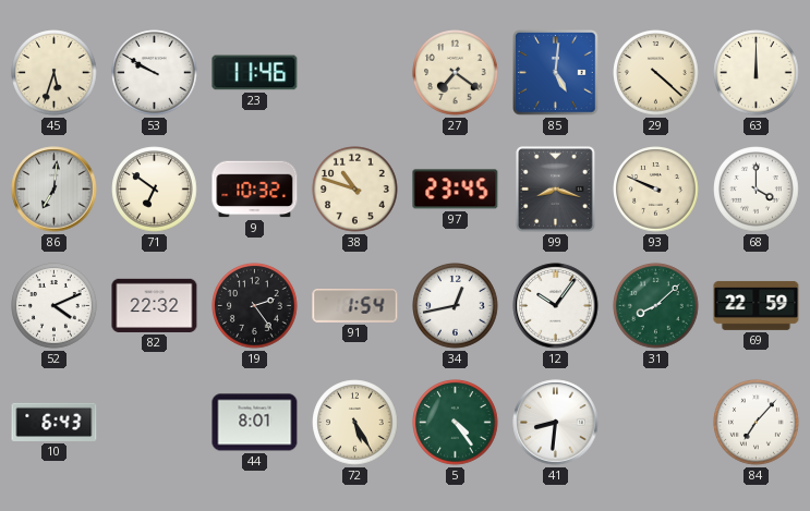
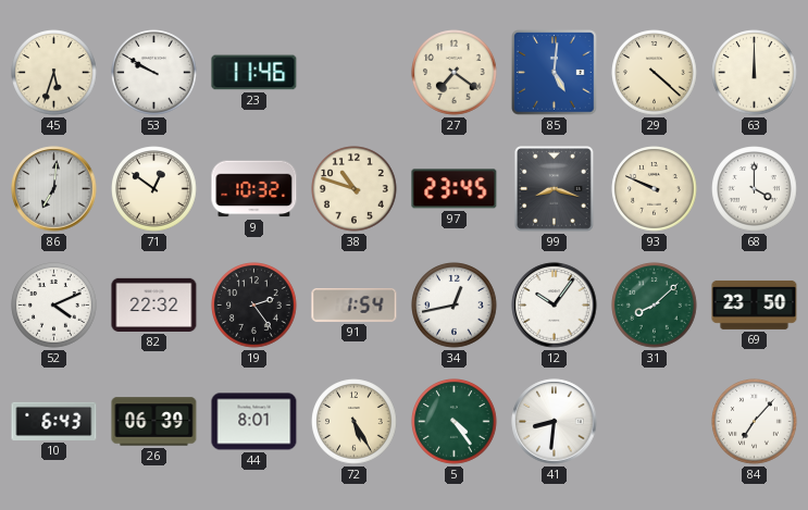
71: 6:51 -> 12:51
69: 22:59 -> 23:50
26: none -> 06:39
